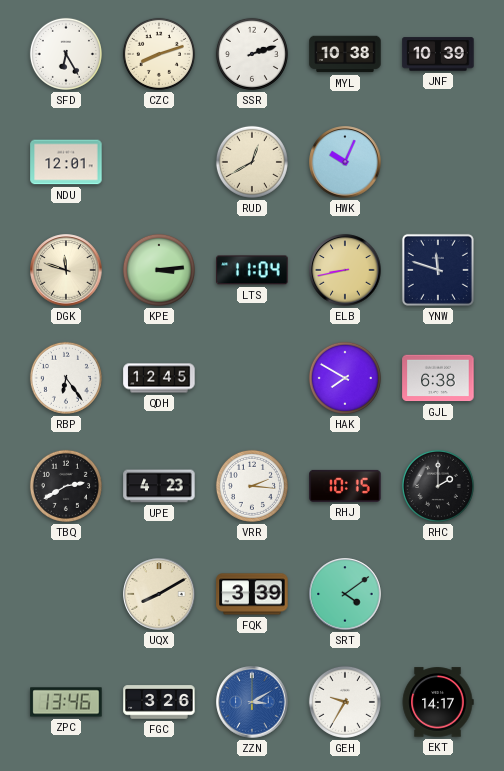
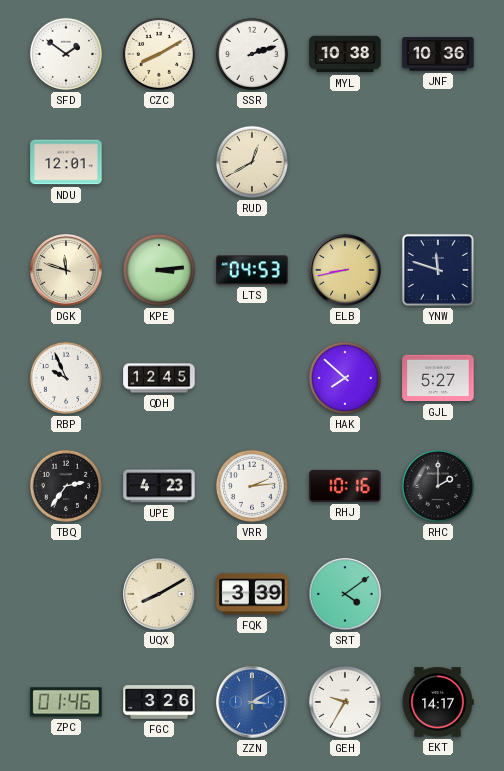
SFD: 6:25 -> 1:51
CZC: 8:12 -> 8:10
JNF: 10:39 -> 10:36
HWK: 10:04 -> none
LTS: 11:04 -> 04:53
RBP: 6:24 -> 9:56
HAK: 7:50 -> 7:52
GJL: 6:38 -> 5:27
TBQ: 2:40 -> 2:36
VRR: 2:16 -> 2:14
RHJ: 10:15 -> 10:16
ZPC: 13:46 -> 01:46
